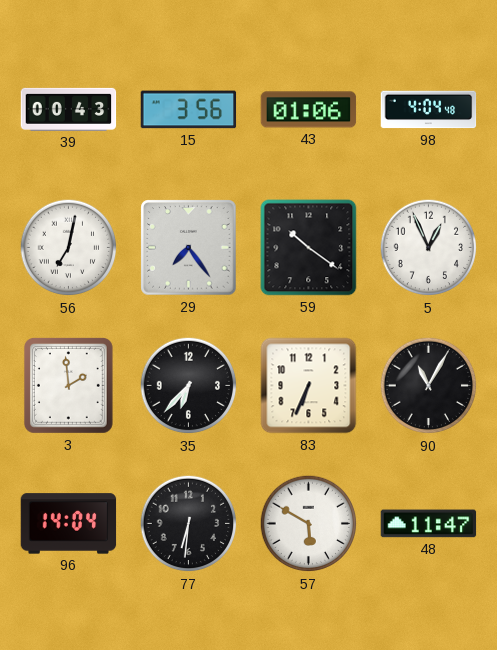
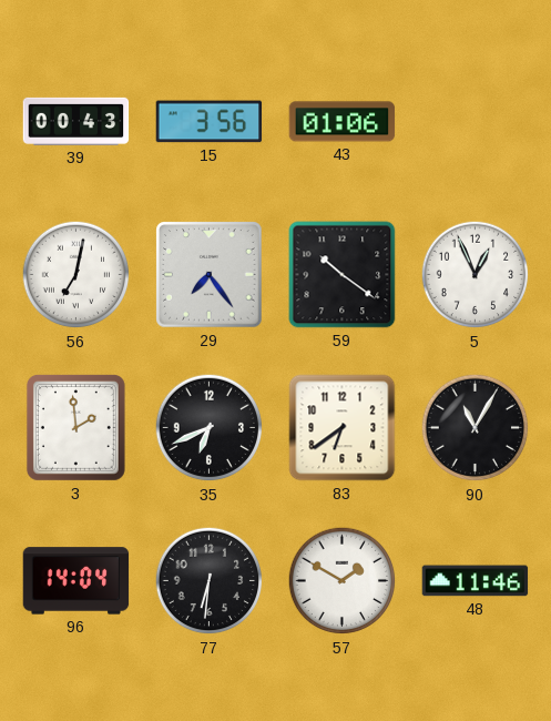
98: 4:04 -> none
35: 6:37 -> 6:41
83: 6:34 -> 6:39
57: 5:50 -> 1:50
48: 11:47 -> 11:46
